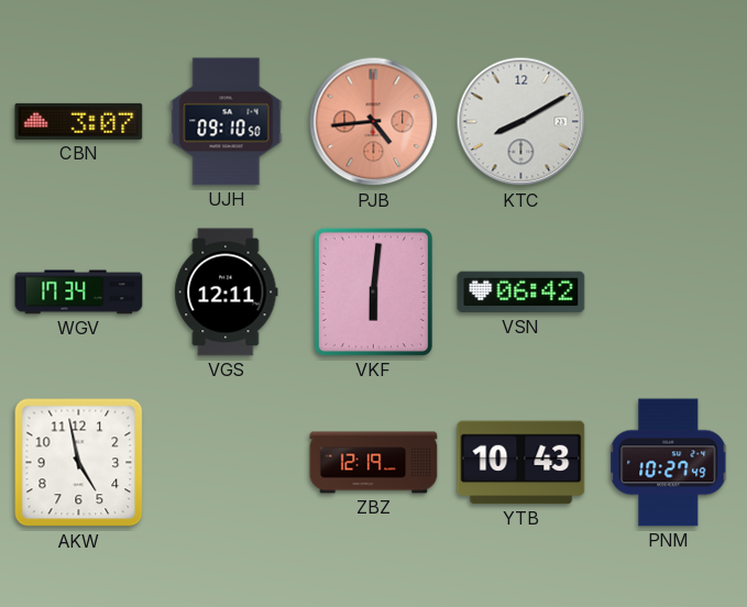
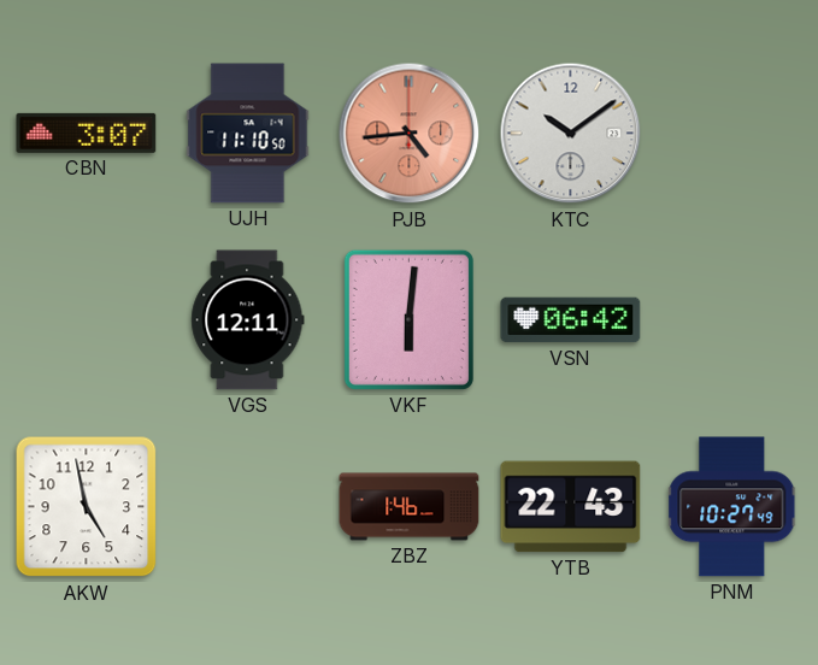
UJH: 09:10 -> 11:10
KTC: 8:10 -> 10:09
WGV: 17:34 -> none
ZBZ: 12:19 -> 1:46
YTB: 10:43 -> 22:43
